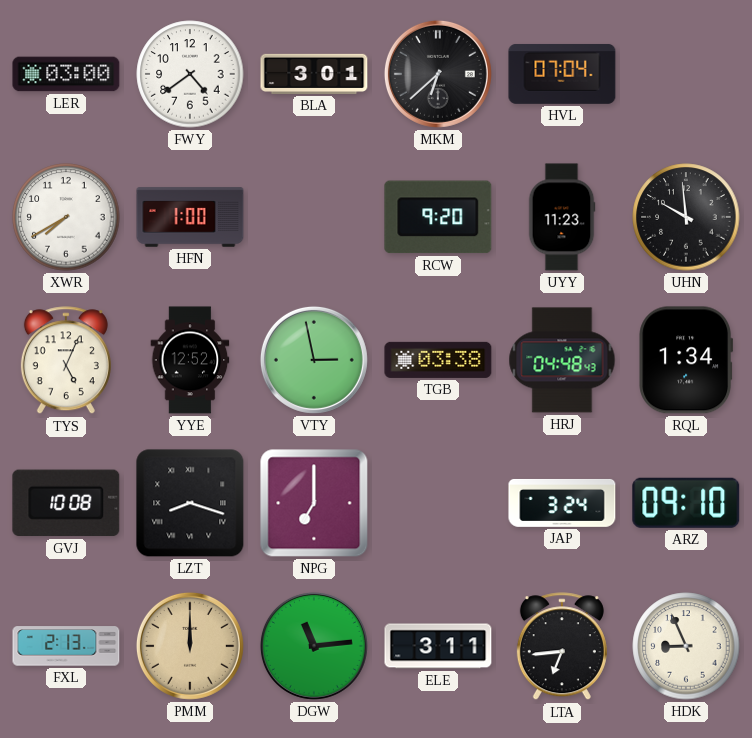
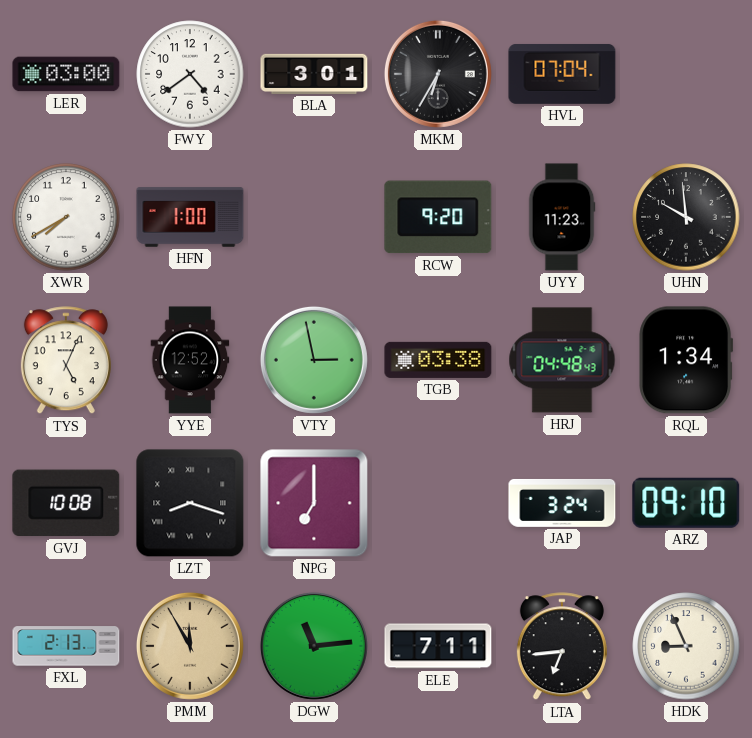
MKM: 6:38 -> 6:35
PMM: 12:00 -> 11:55
ELE: 3:11 -> 7:11
